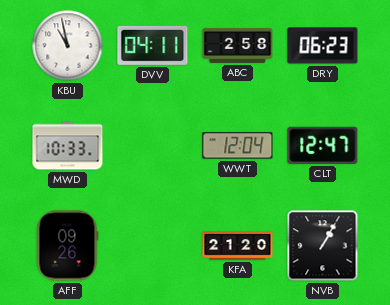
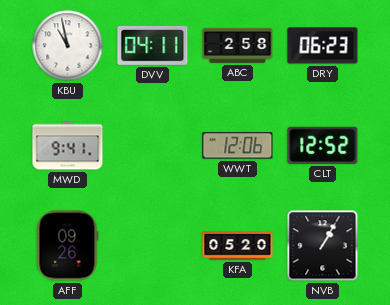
MWD: 10:33 -> 9:41
WWT: 12:04 -> 12:06
CLT: 12:47 -> 12:52
KFA: 21:20 -> 05:20
